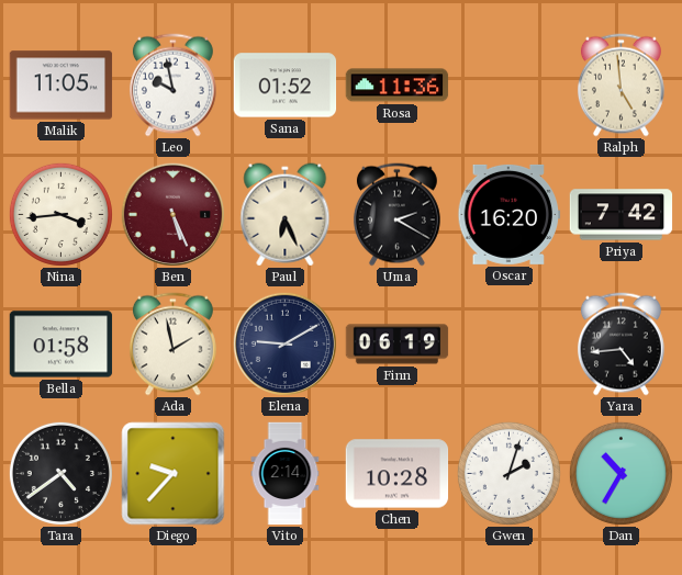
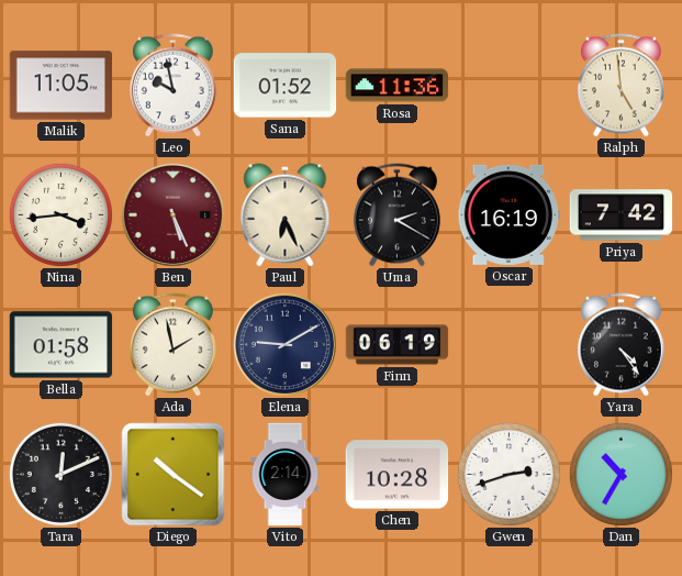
Oscar: 16:20 -> 16:19
Yara: 4:44 -> 4:24
Tara: 4:39 -> 12:11
Diego: 9:37 -> 10:21
Gwen: 2:03 -> 2:42
